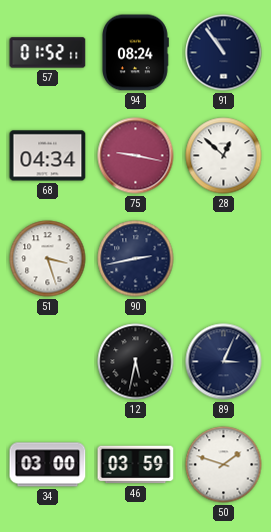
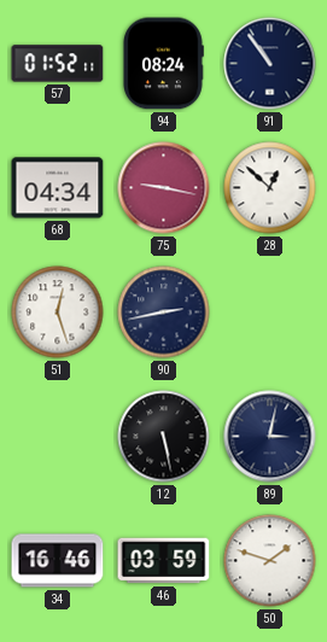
51: 3:27 -> 12:27
12: 5:32 -> 5:28
89: 3:04 -> 3:02
34: 03:00 -> 16:46
